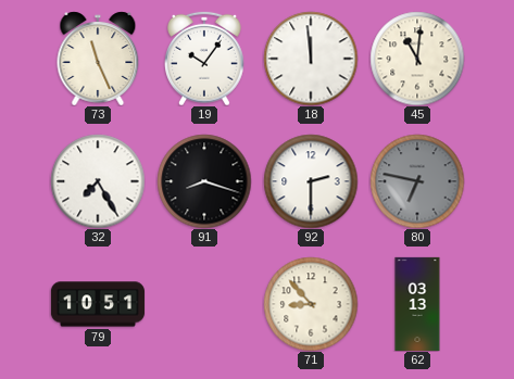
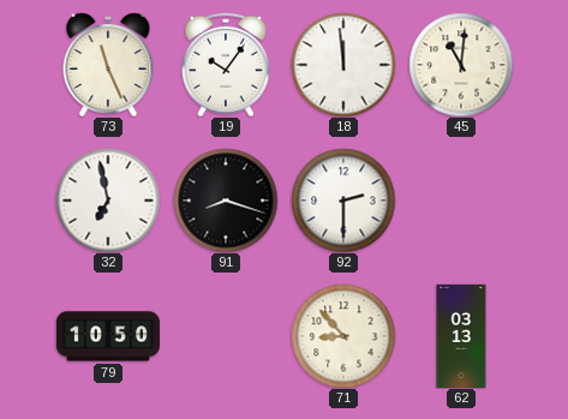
32: 7:25 -> 6:58
80: 6:47 -> none
79: 10:51 -> 10:50
